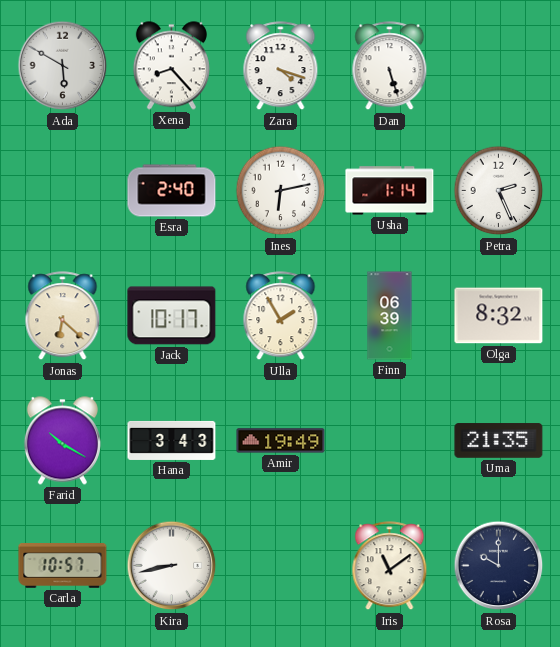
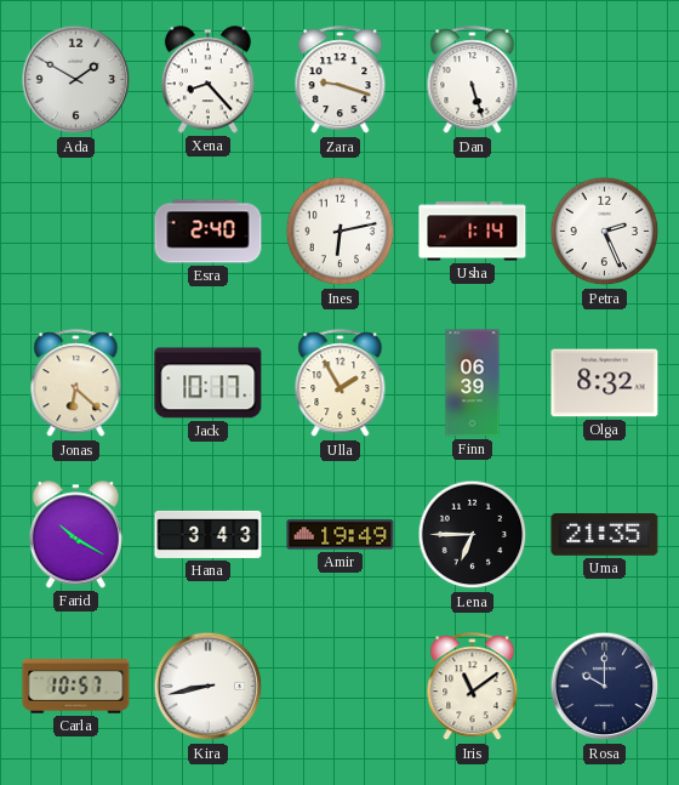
Ada: 5:50 -> 1:50
Zara: 4:18 -> 9:18
Lena: none -> 6:45
